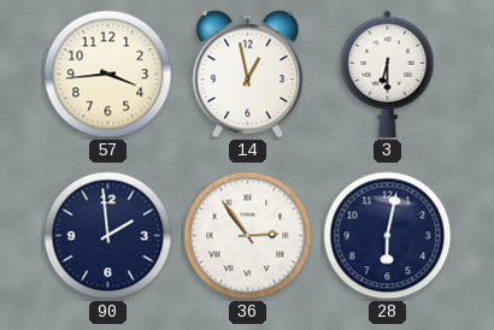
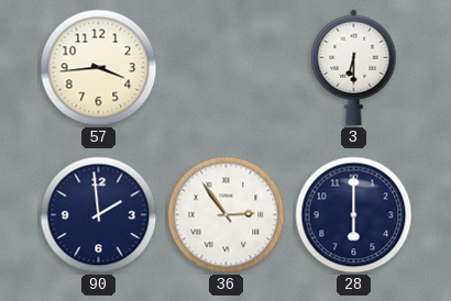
14: 12:58 -> none
28: 6:02 -> 6:00
